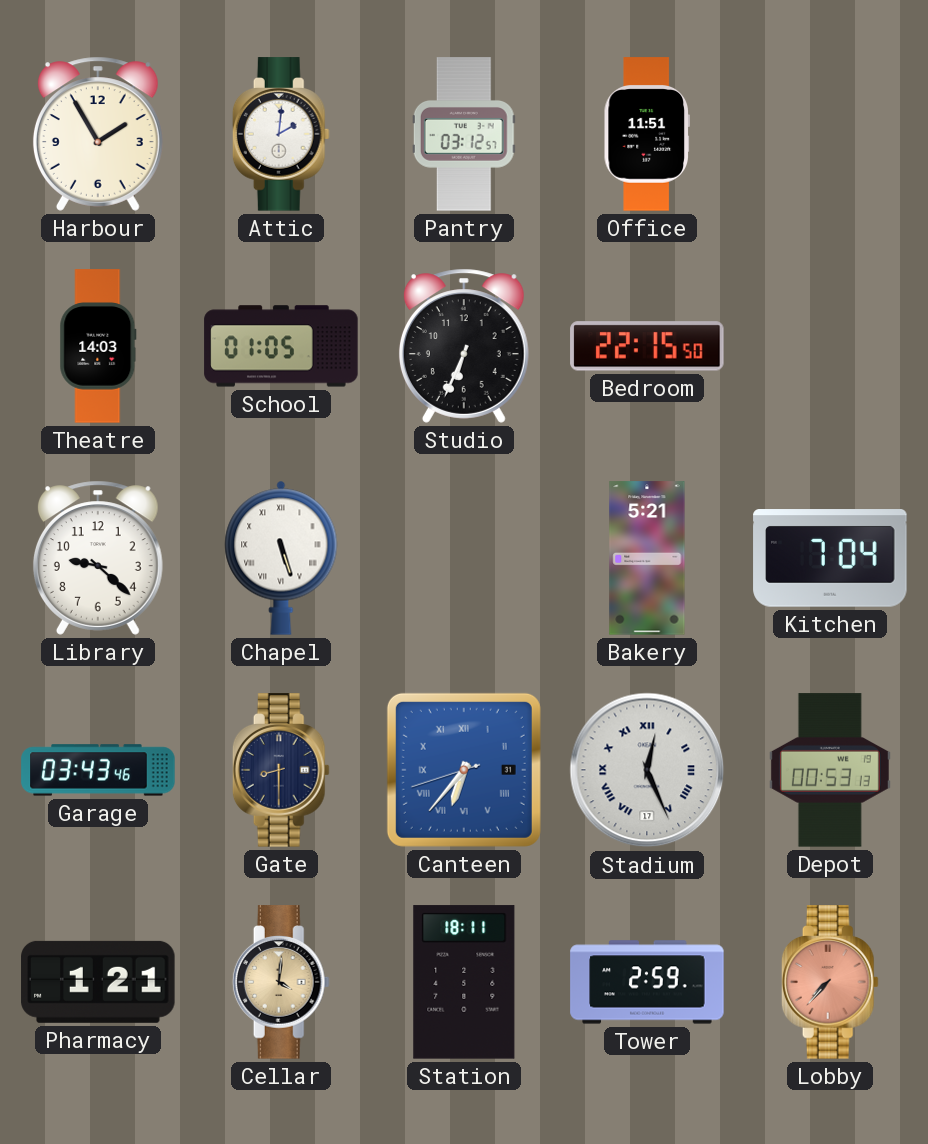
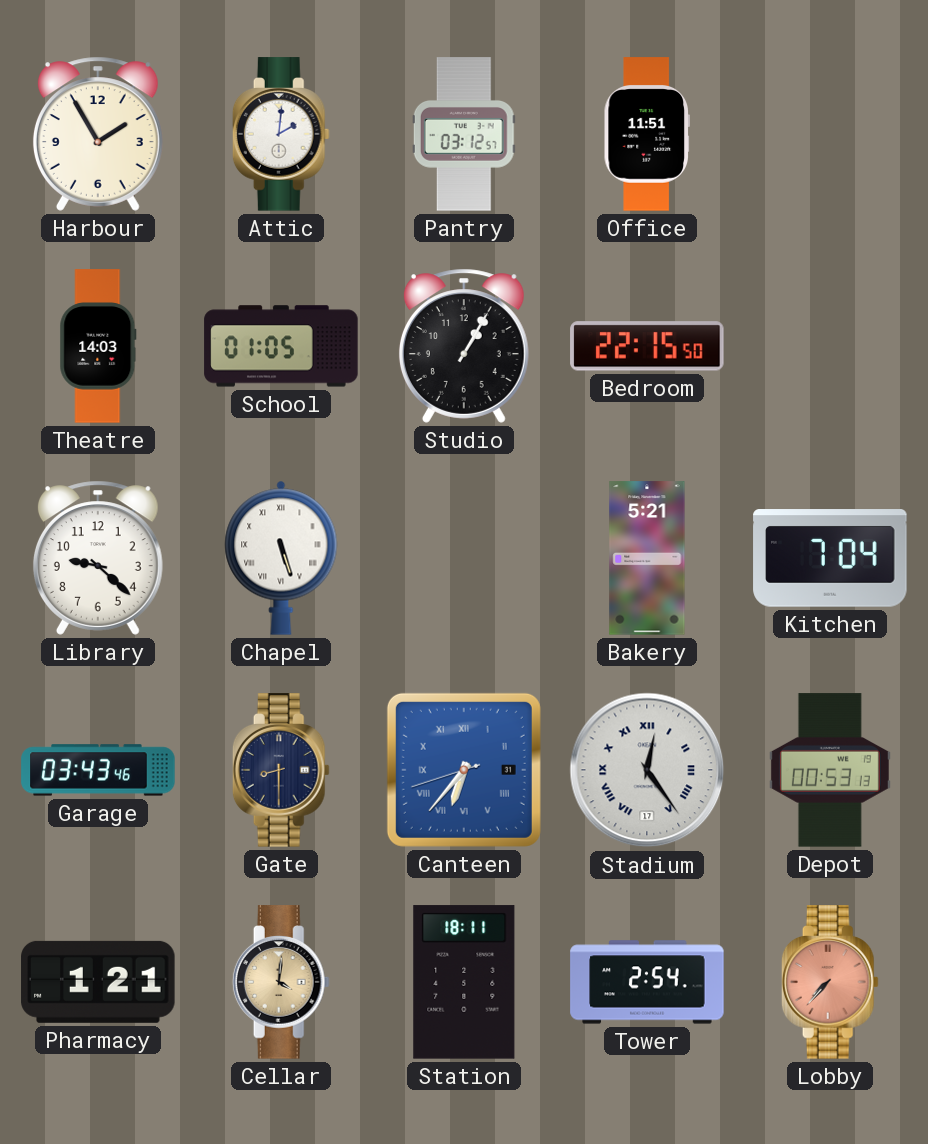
Studio: 6:34 -> 1:05
Stadium: 12:26 -> 12:24
Tower: 2:59 -> 2:54
